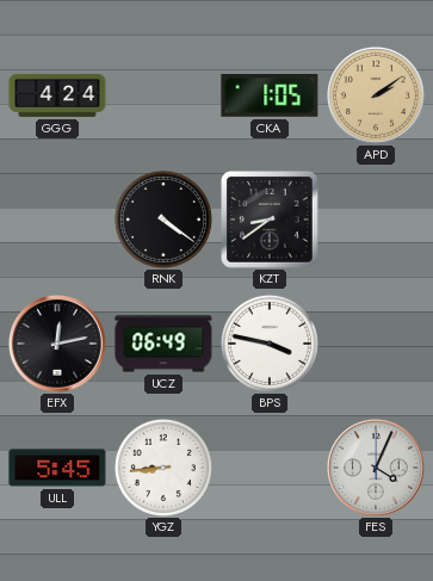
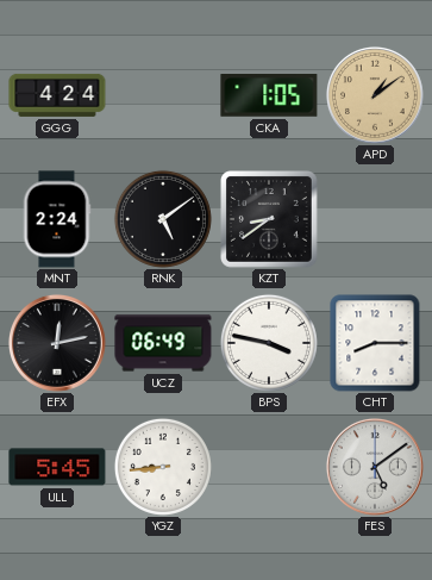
APD: 2:09 -> 1:09
MNT: none -> 2:24
RNK: 4:21 -> 5:09
CHT: none -> 8:15
FES: 4:04 -> 5:09
